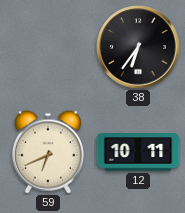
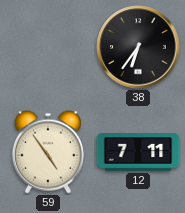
59: 6:41 -> 4:54
12: 10:11 -> 7:11
